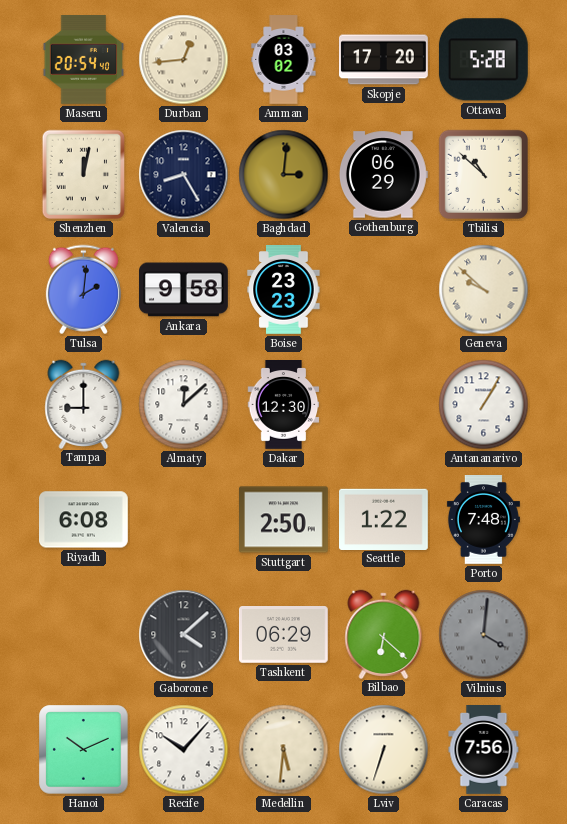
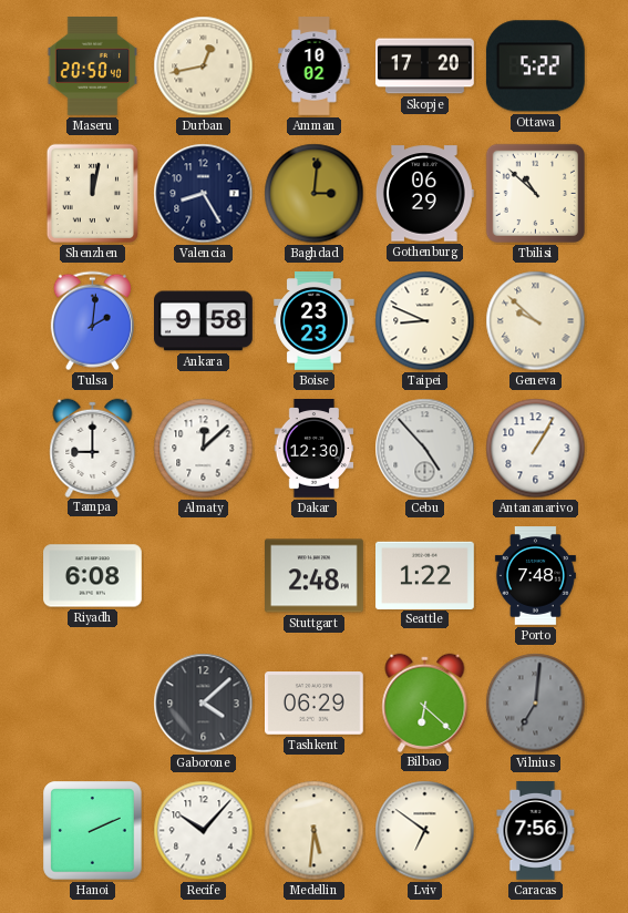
Maseru: 20:54 -> 20:50
Durban: 12:44 -> 12:43
Amman: 03:02 -> 10:02
Ottawa: 5:28 -> 5:22
Taipei: none -> 8:49
Cebu: none -> 4:53
Stuttgart: 2:50 -> 2:48
Vilnius: 4:01 -> 7:01
Hanoi: 10:11 -> 2:11
Lviv: 6:33 -> 6:51
